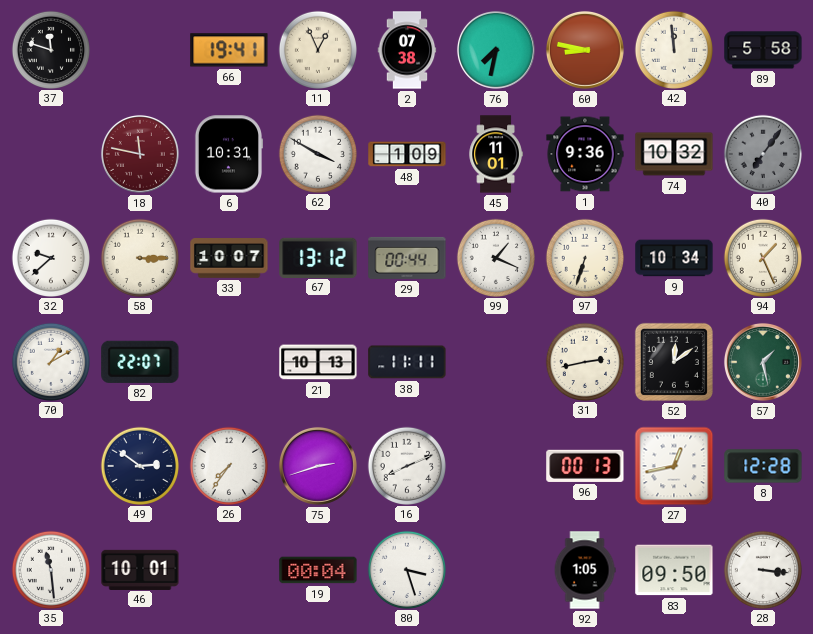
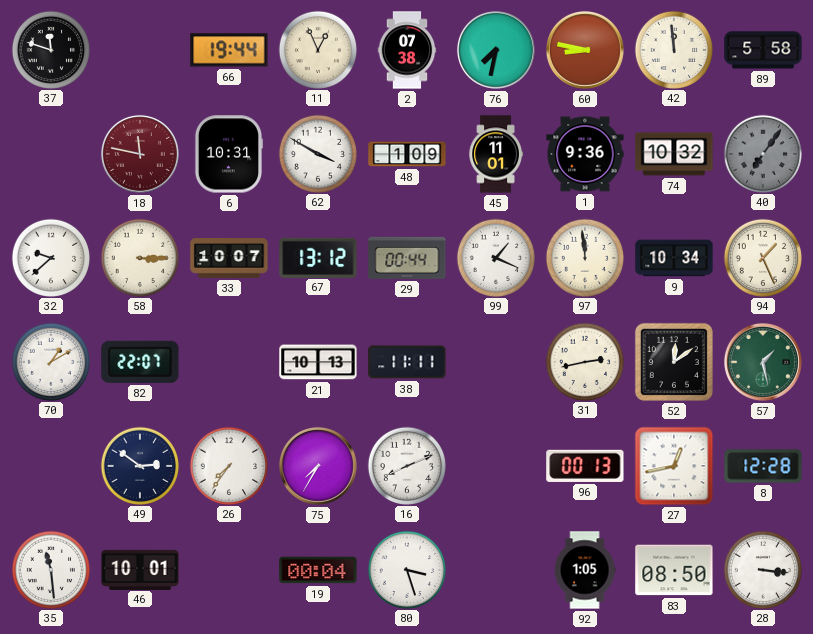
66: 19:41 -> 19:44
97: 6:33 -> 11:59
75: 2:42 -> 7:35
83: 09:50 -> 08:50
